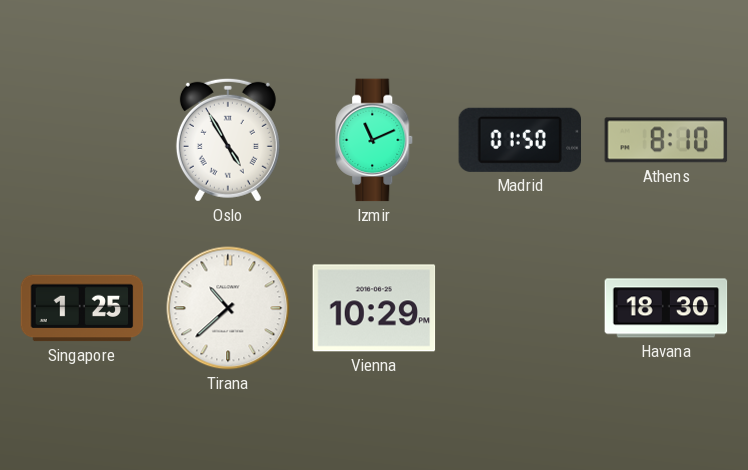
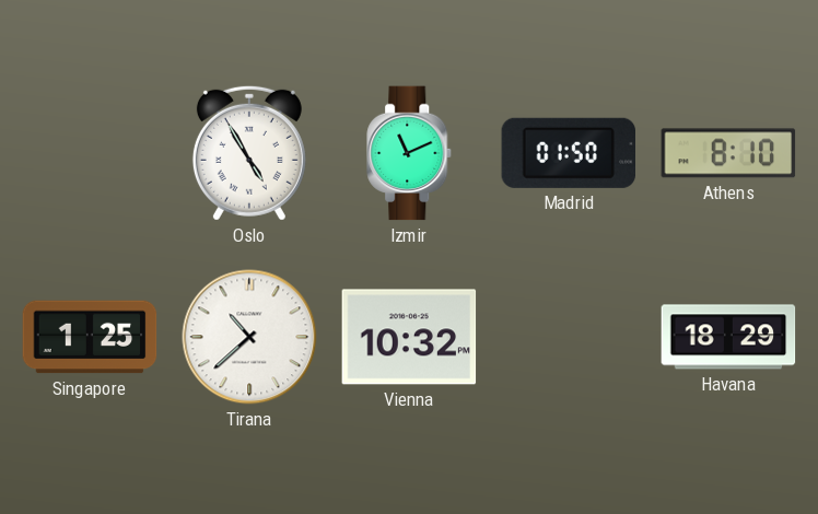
Vienna: 10:29 -> 10:32
Havana: 18:30 -> 18:29
